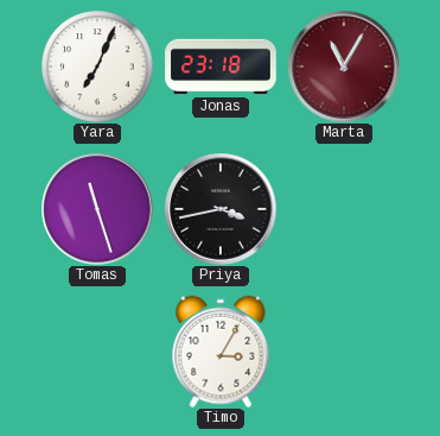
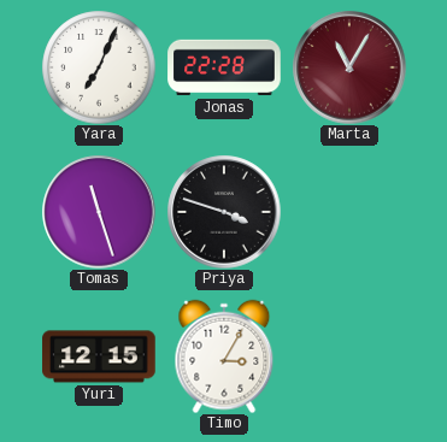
Jonas: 23:18 -> 22:28
Priya: 3:43 -> 3:48
Yuri: none -> 12:15
